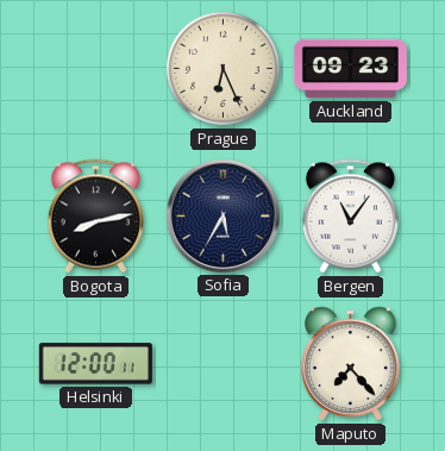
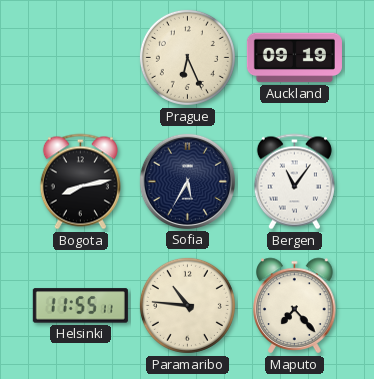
Auckland: 09:23 -> 09:19
Helsinki: 12:00 -> 11:55
Paramaribo: none -> 10:46
